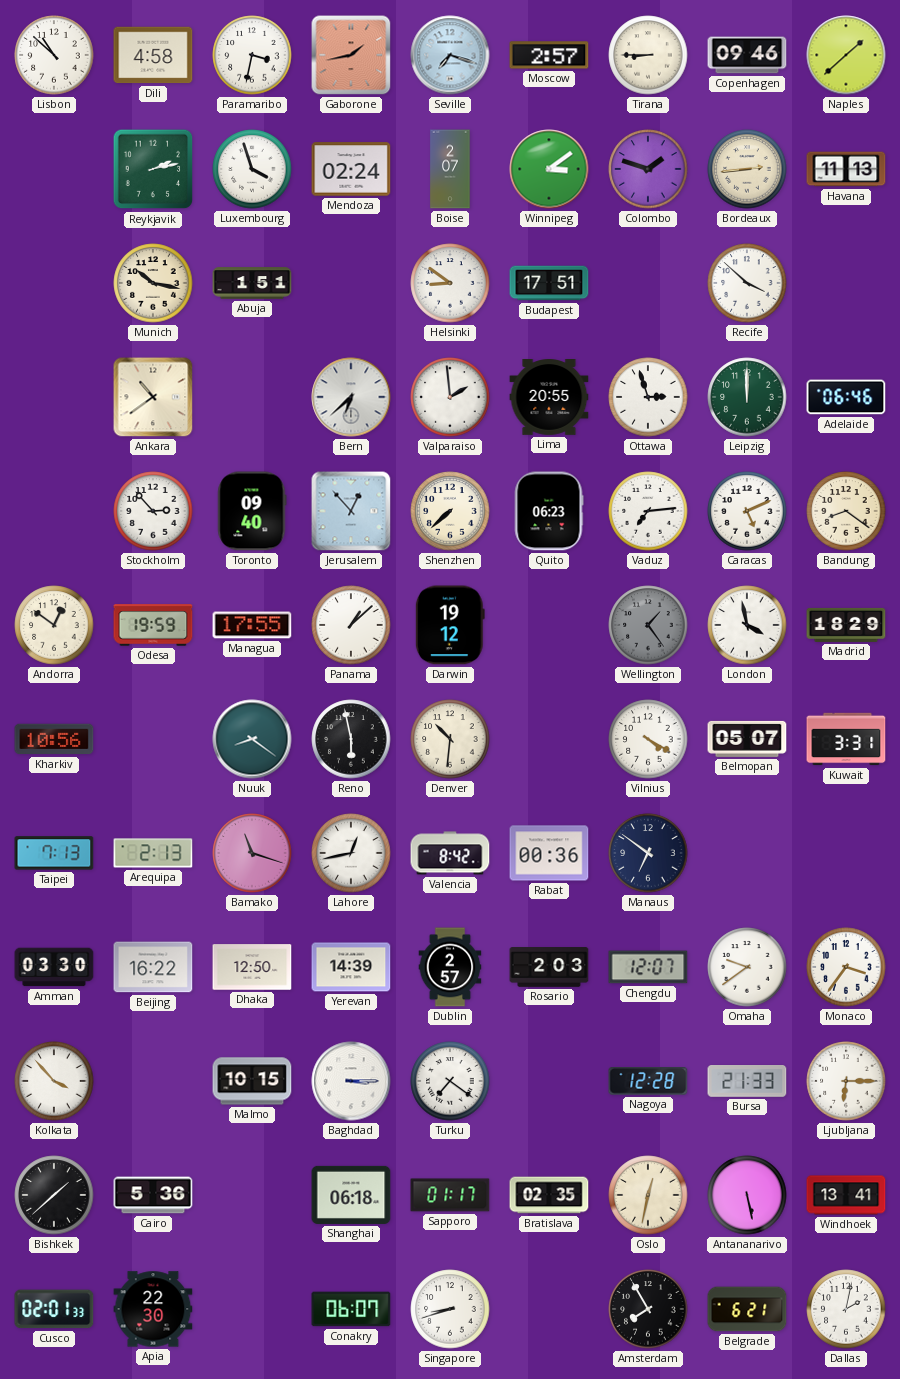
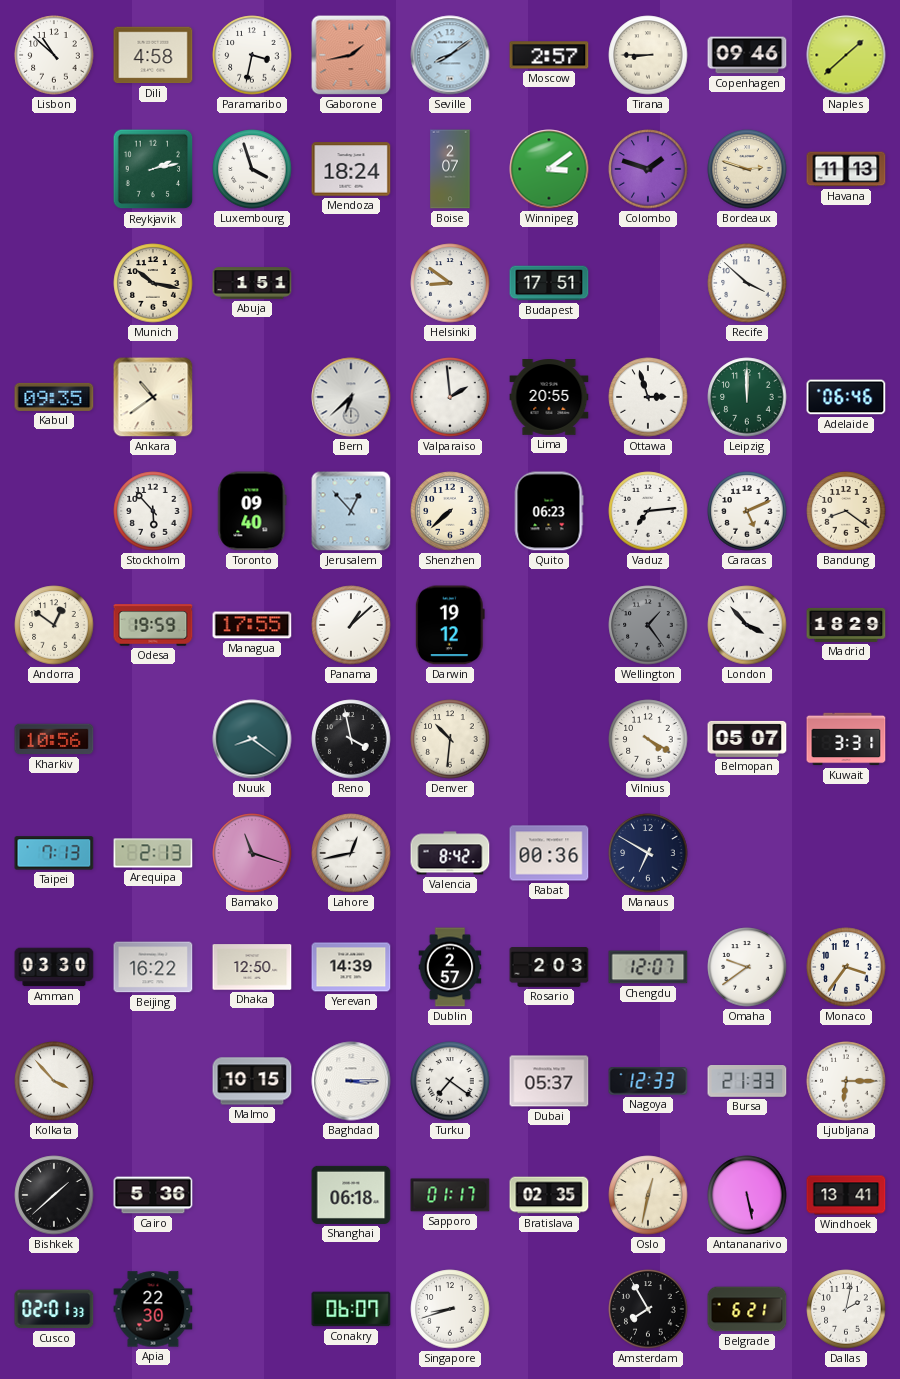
Seville: 7:18 -> 8:09
Mendoza: 02:24 -> 18:24
Bordeaux: 2:44 -> 2:48
Kabul: none -> 09:35
Stockholm: 2:53 -> 5:53
London: 3:58 -> 3:53
Reno: 5:58 -> 3:58
Manaus: 6:51 -> 6:50
Dubai: none -> 05:37
Nagoya: 12:28 -> 12:33
